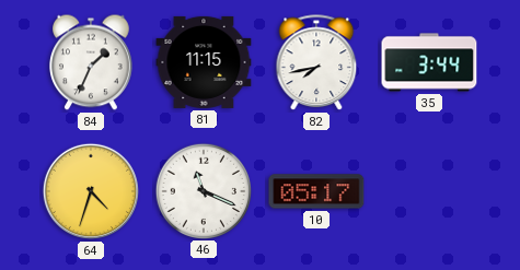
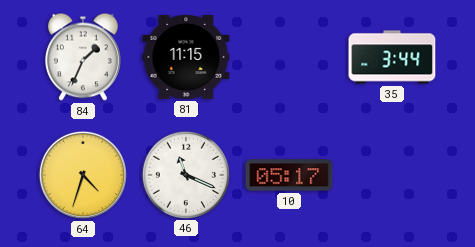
82: 7:43 -> none
